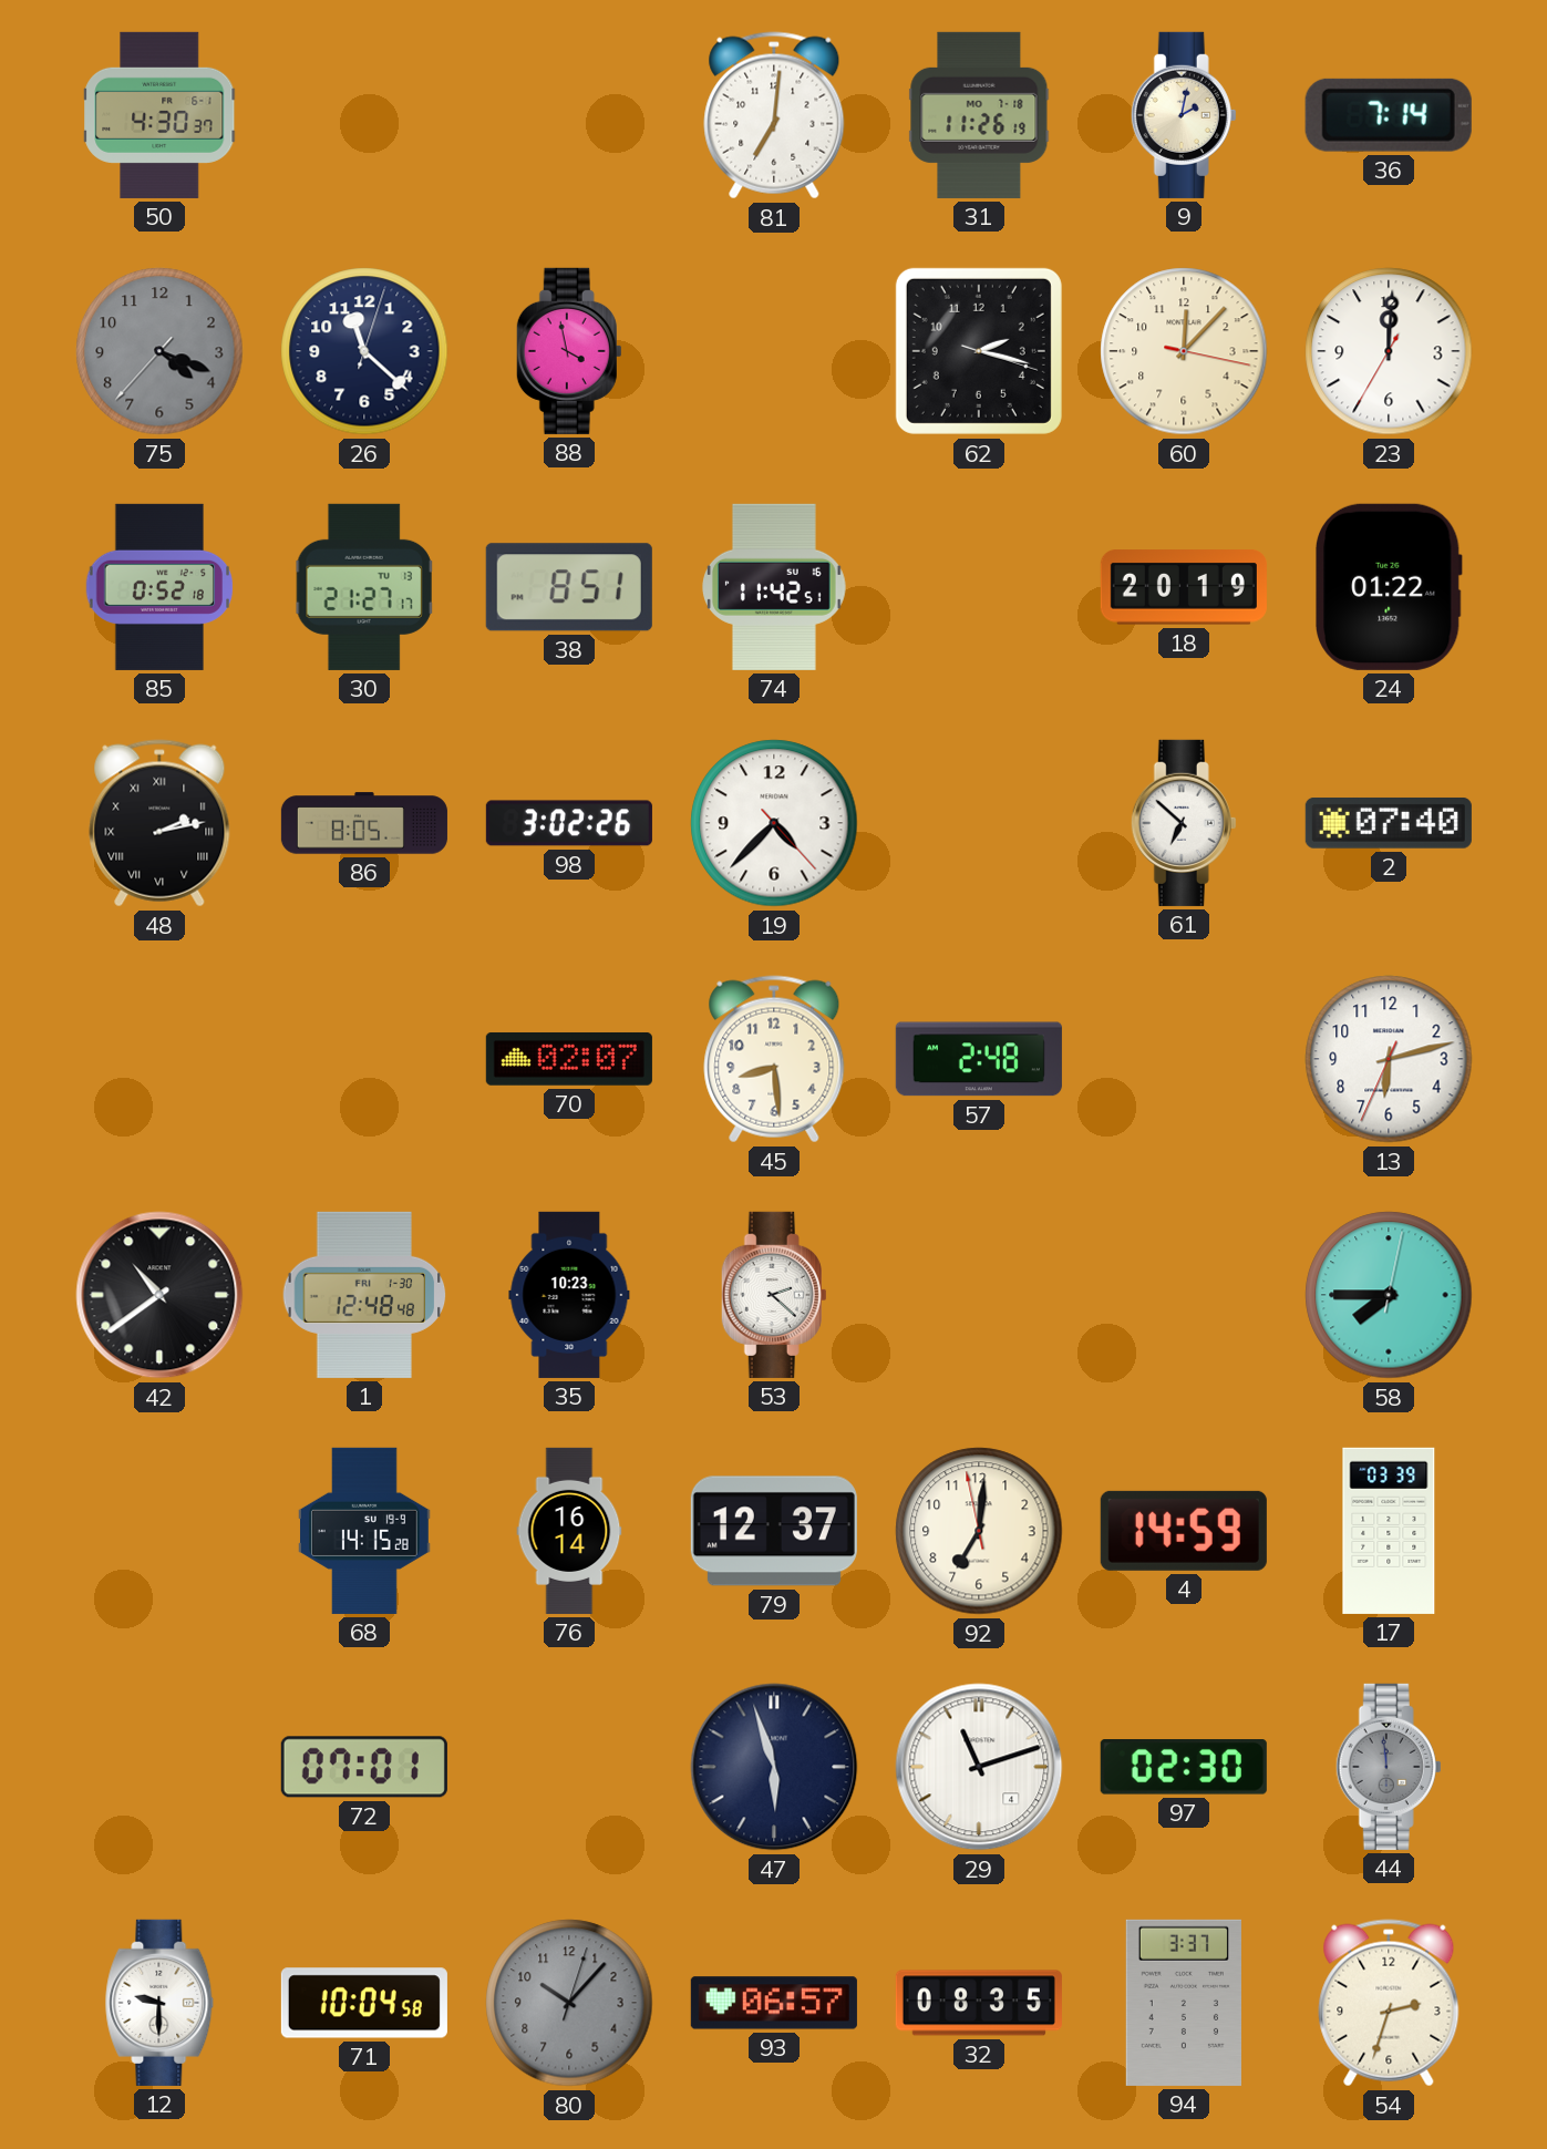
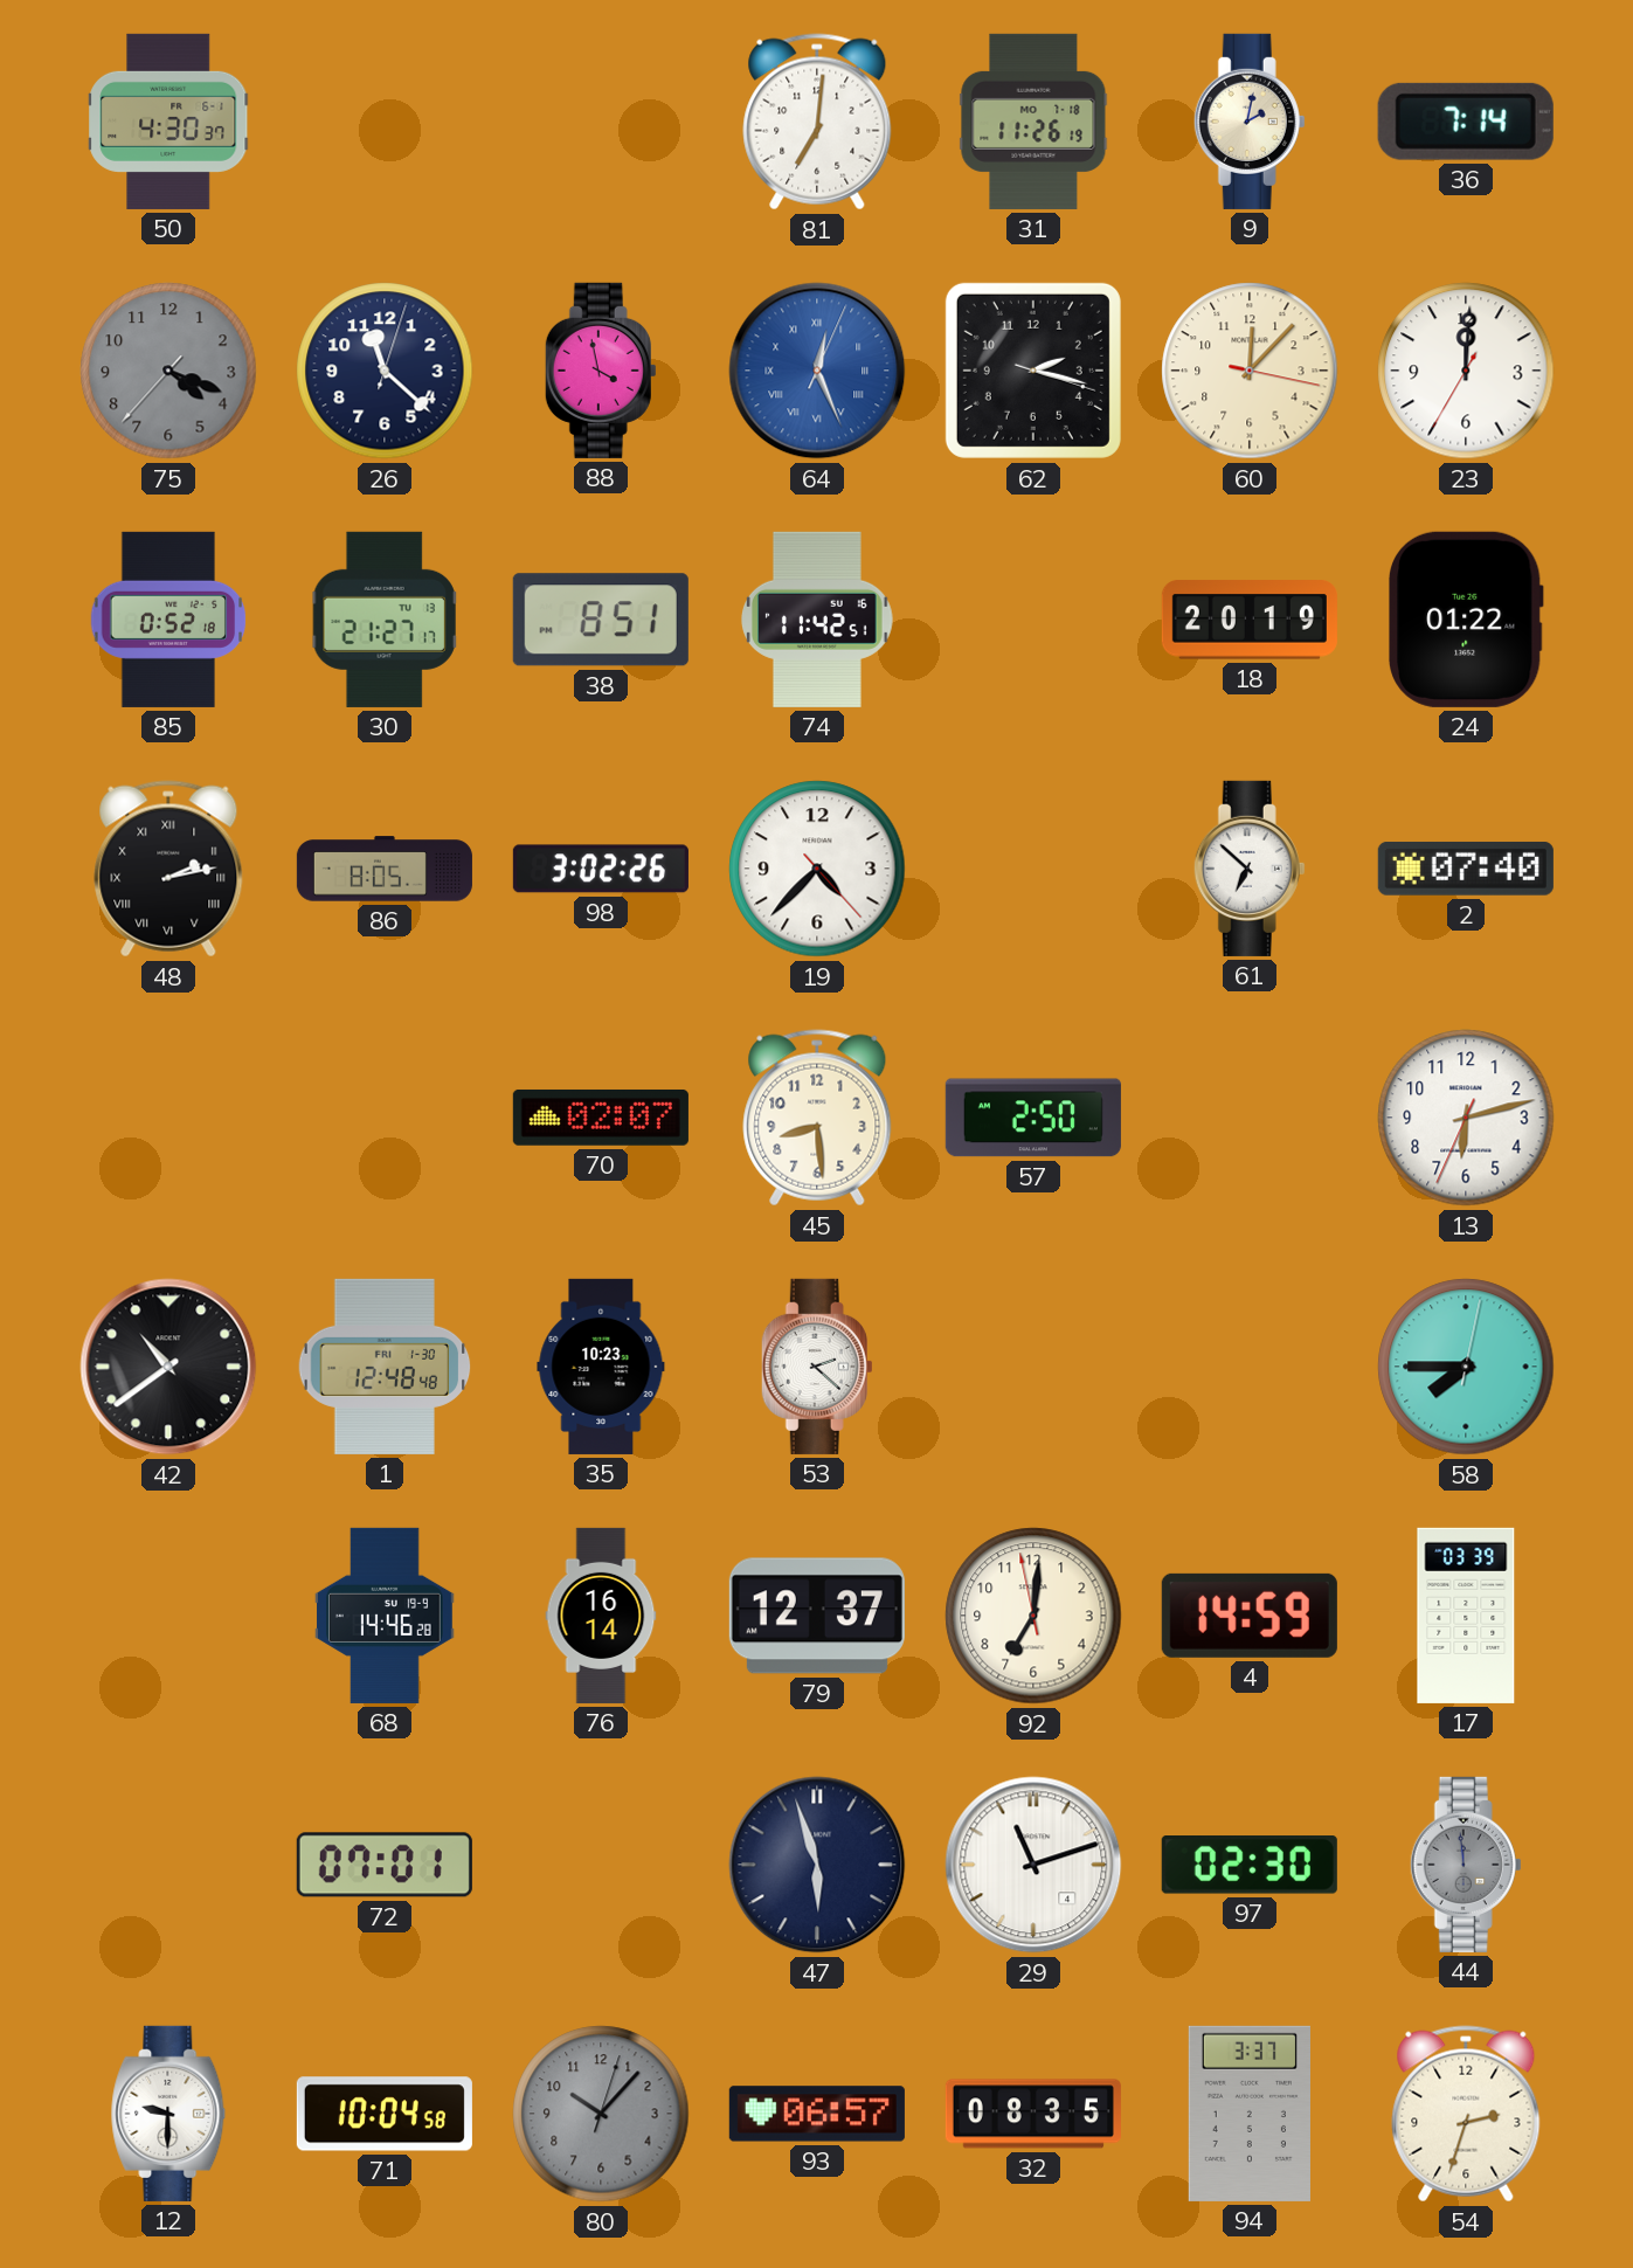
64: none -> 12:26
57: 2:48 -> 2:50
68: 14:15 -> 14:46
